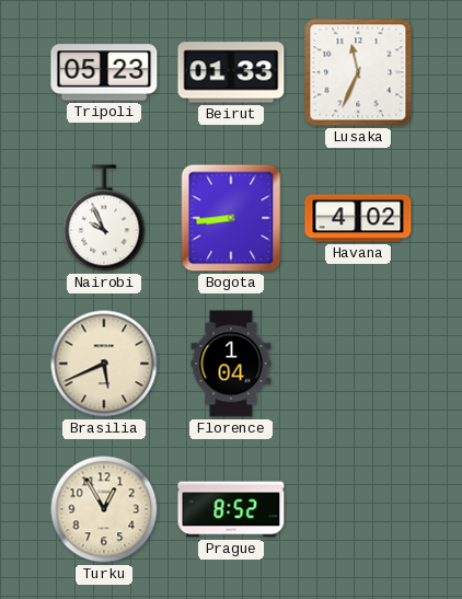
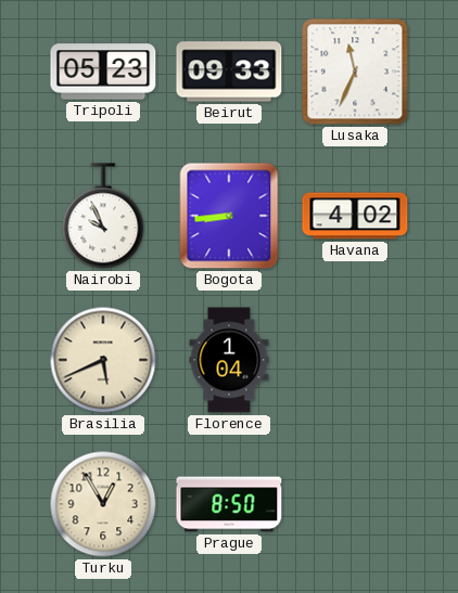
Beirut: 01:33 -> 09:33
Prague: 8:52 -> 8:50
